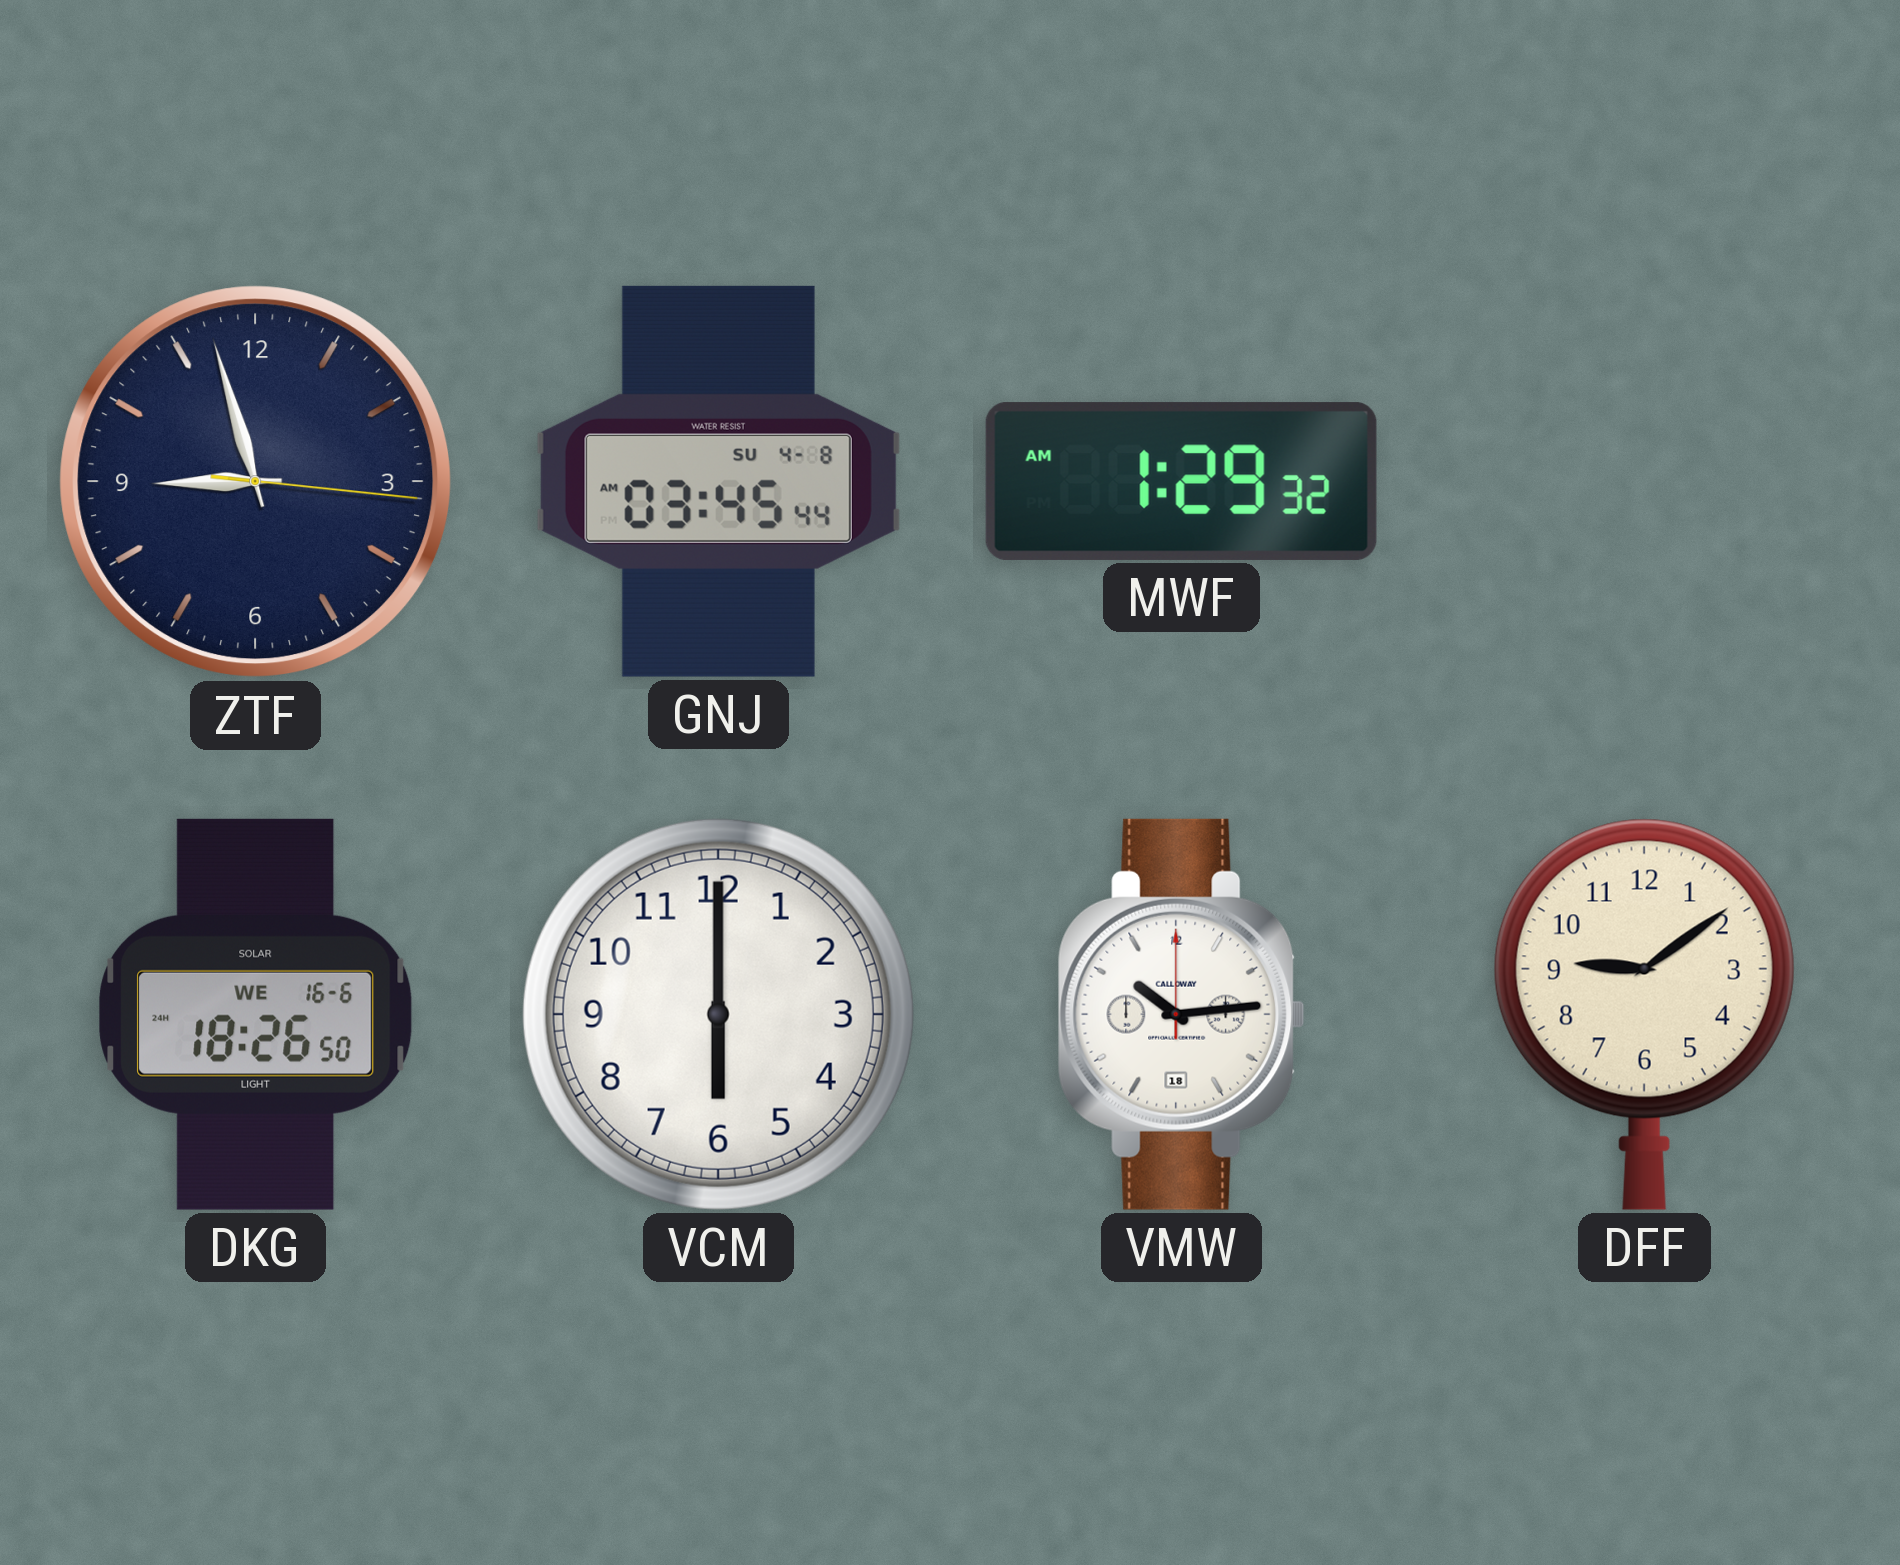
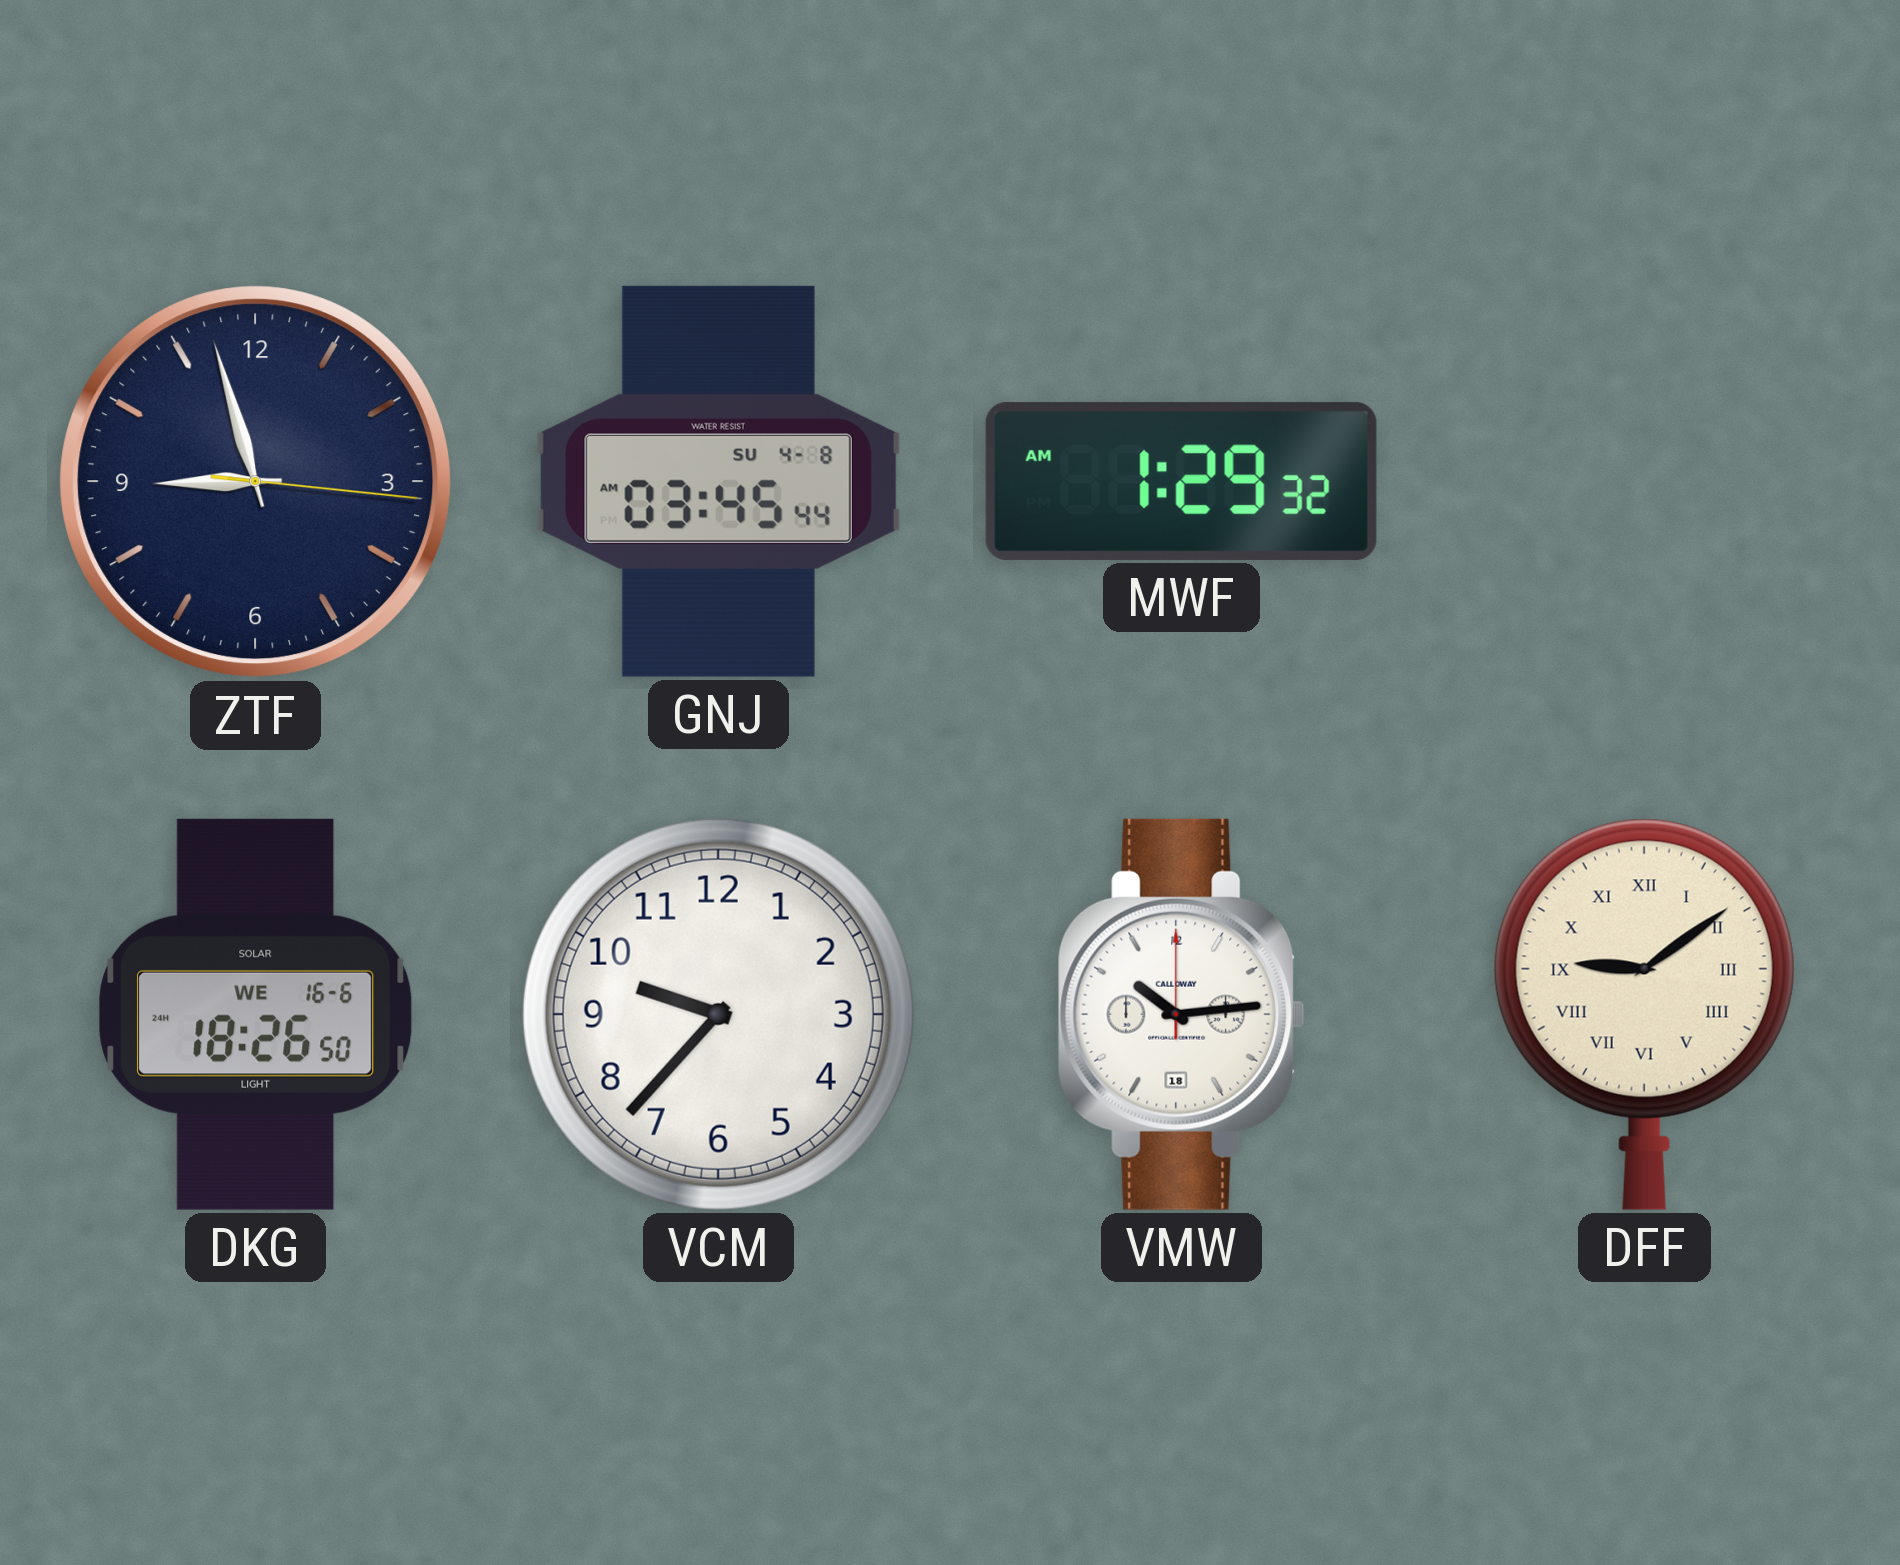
VCM: 6:00 -> 9:37
DFF numerals: Arabic -> Roman
